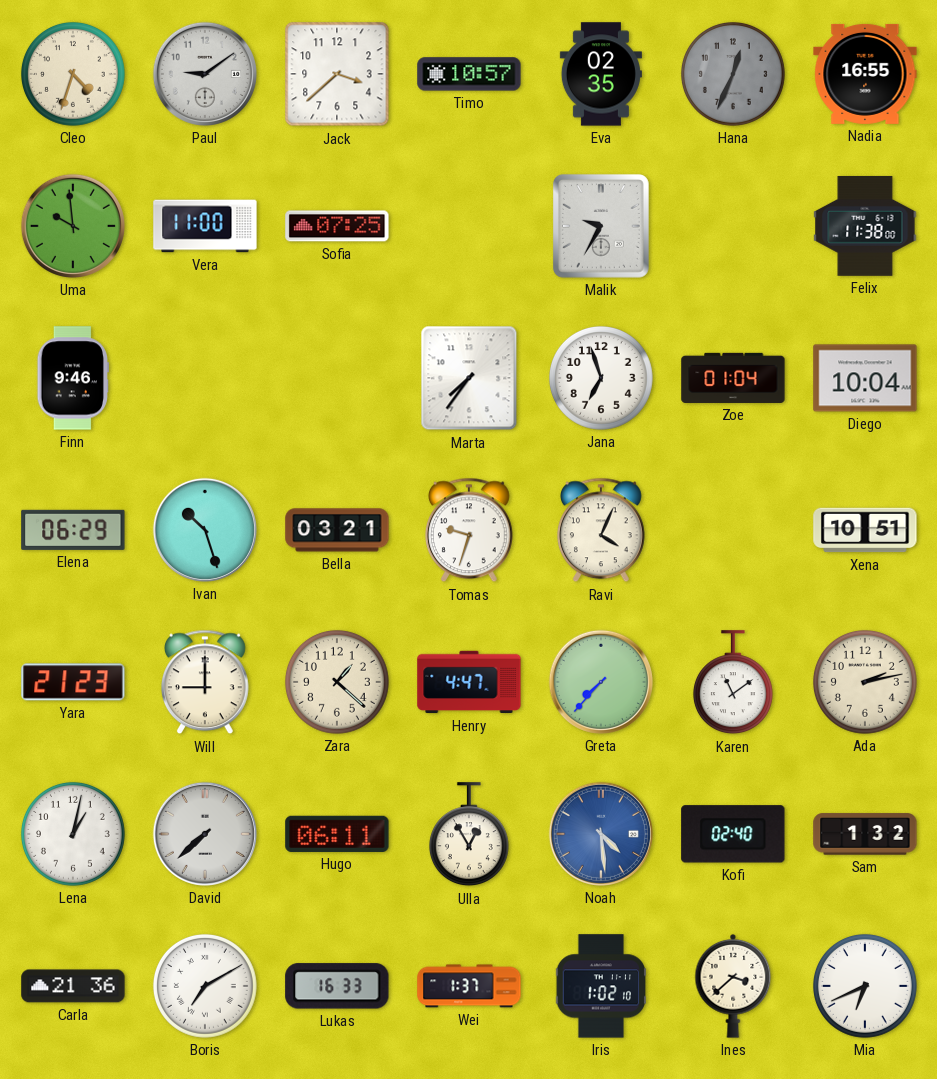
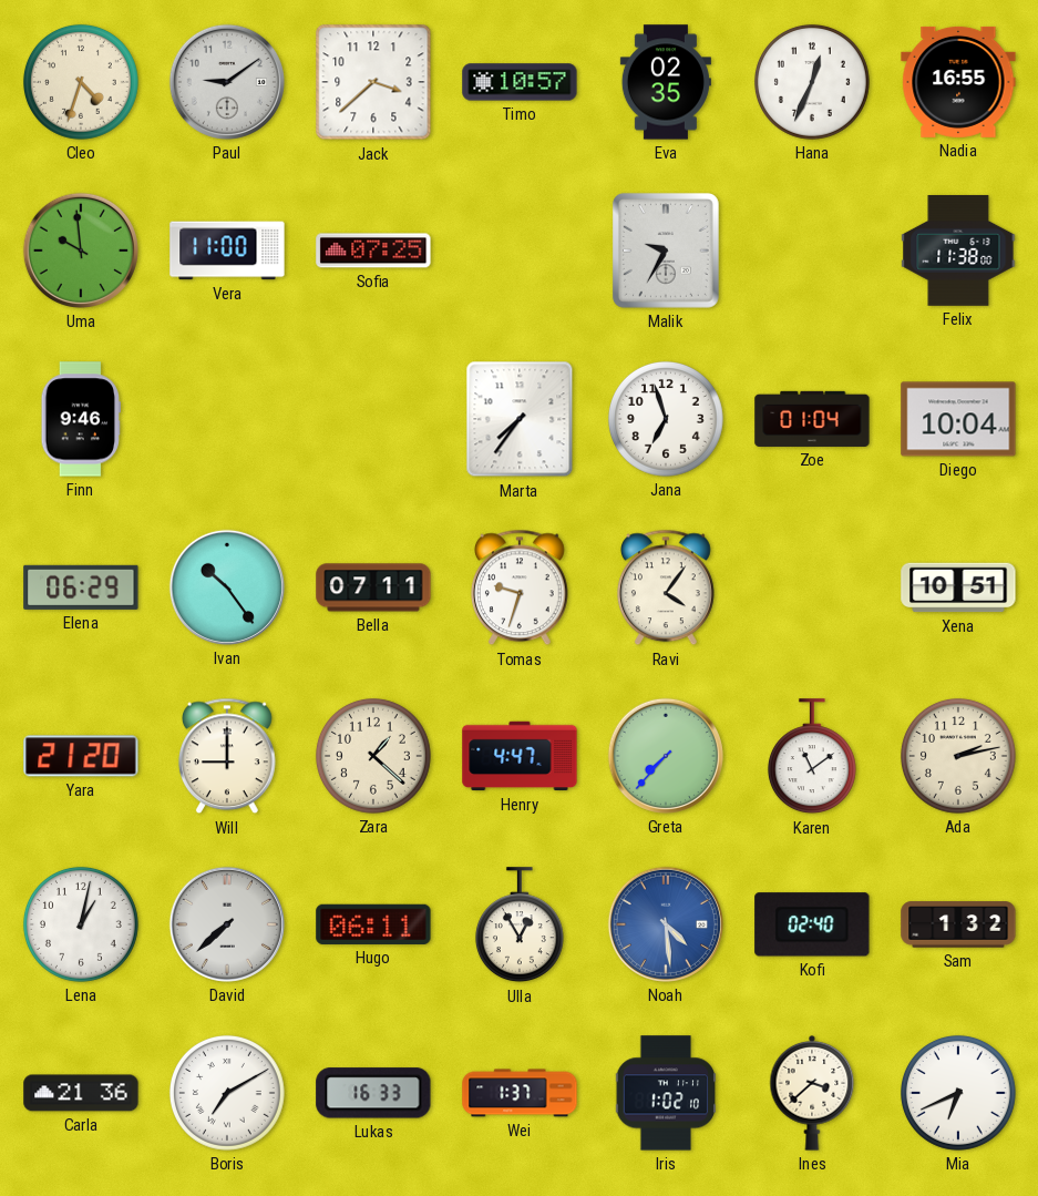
Hana dial: grey -> white
Ivan: 10:27 -> 10:24
Bella: 03:21 -> 07:11
Ravi: 4:04 -> 4:06
Yara: 21:23 -> 21:20
